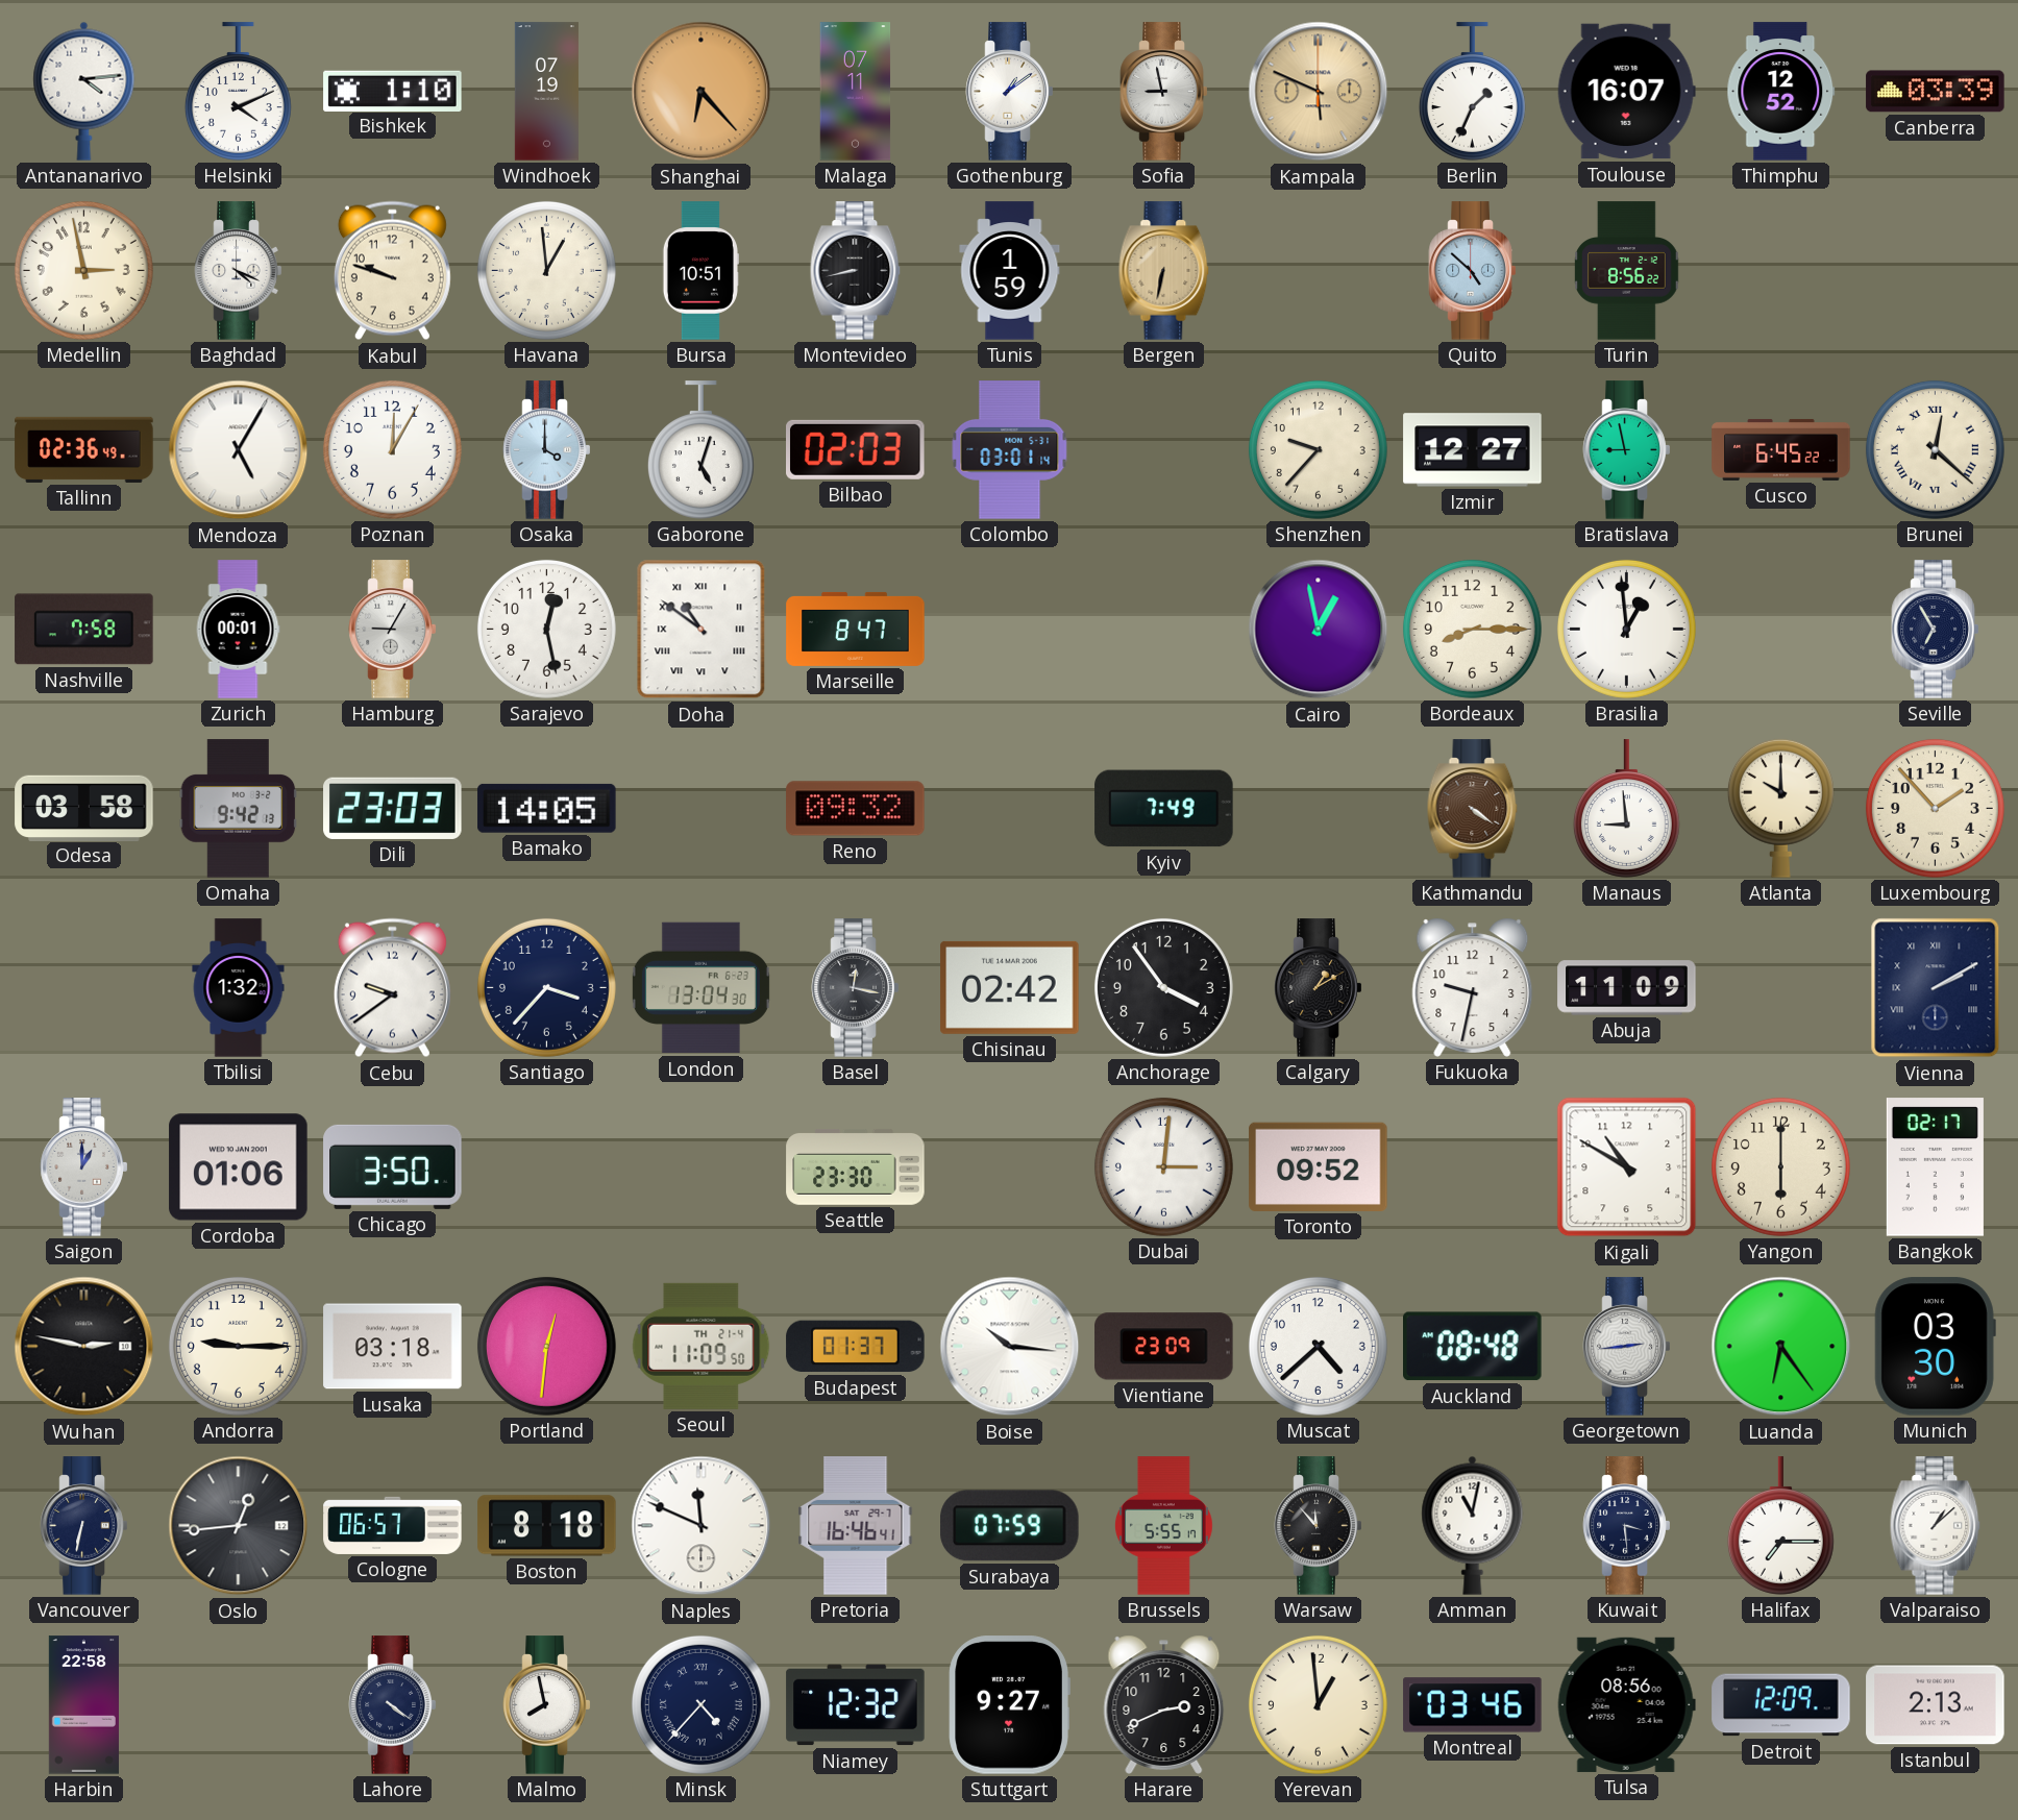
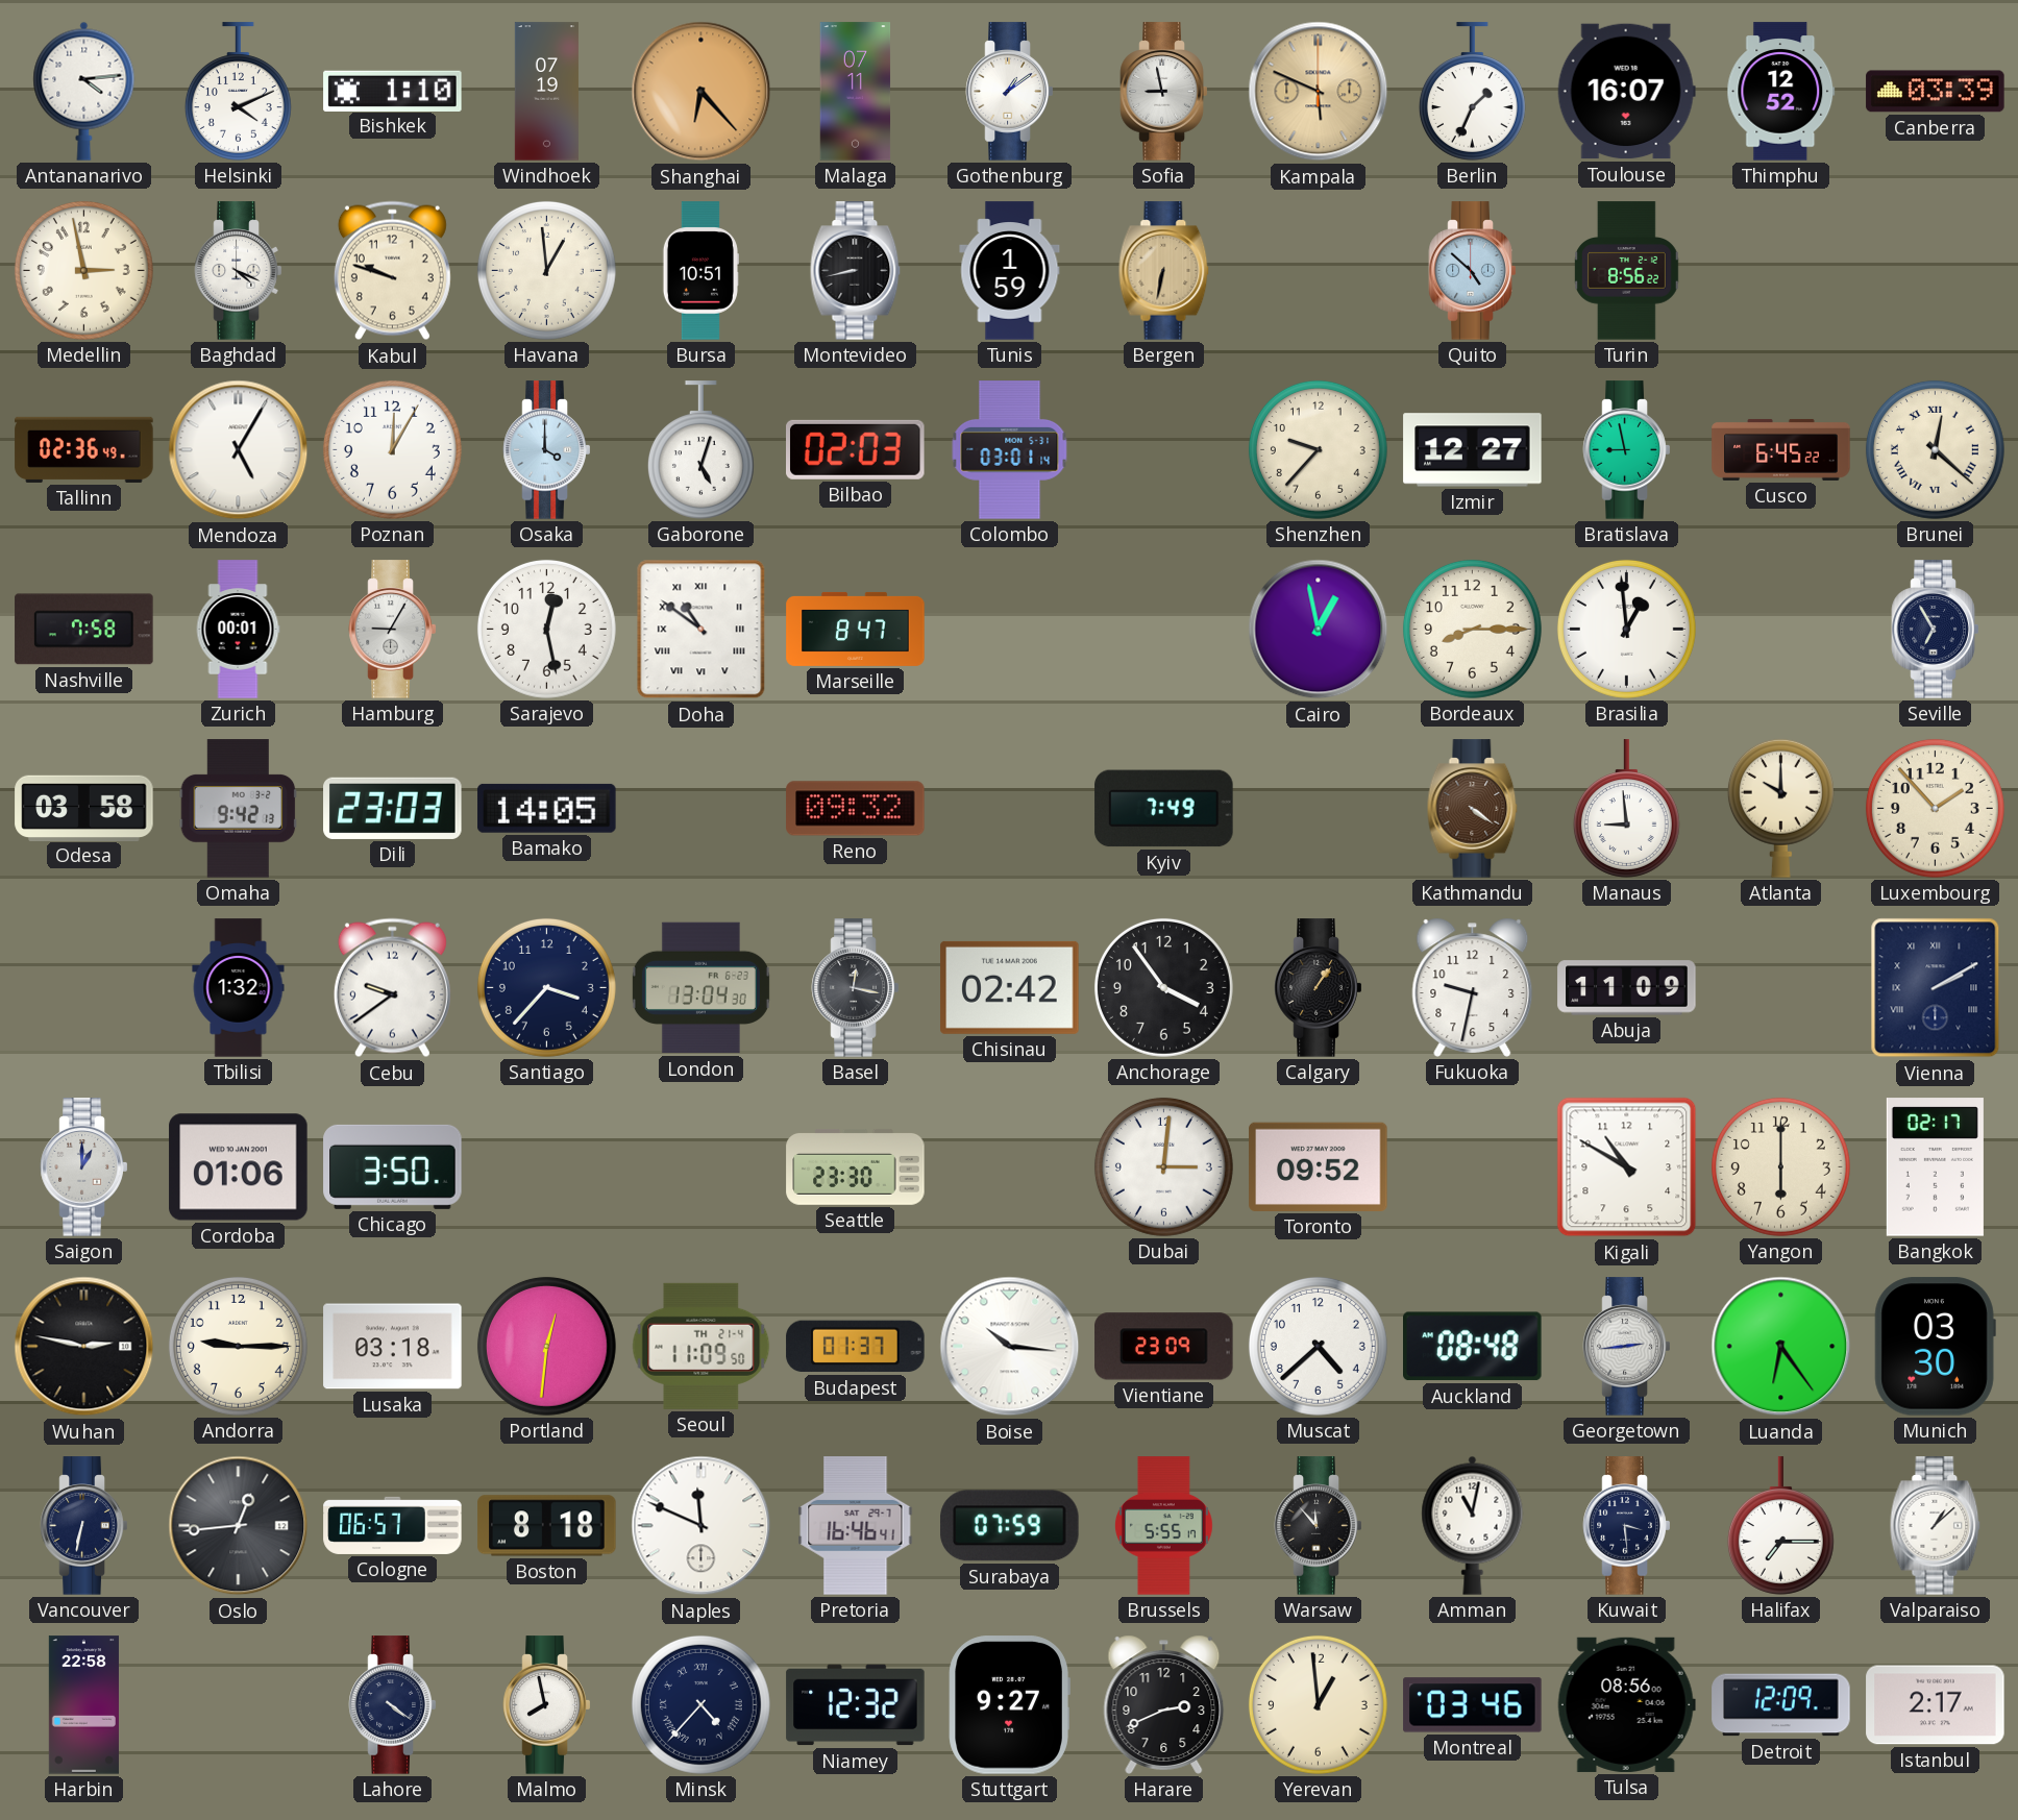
Calgary: 1:10 -> 1:06
Istanbul: 2:13 -> 2:17
